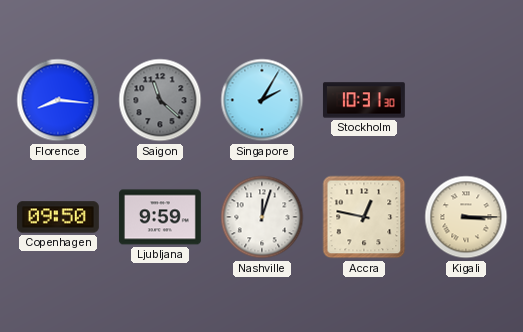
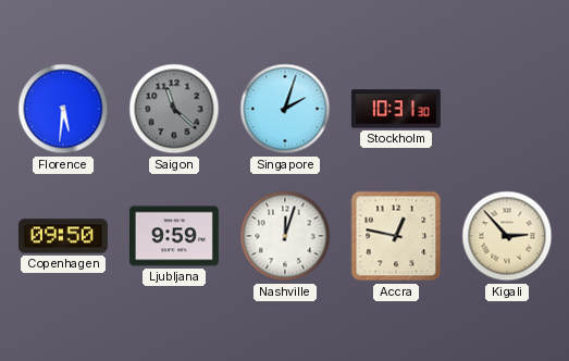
Florence: 8:16 -> 5:31
Singapore: 2:05 -> 2:03
Kigali: 3:15 -> 2:53
